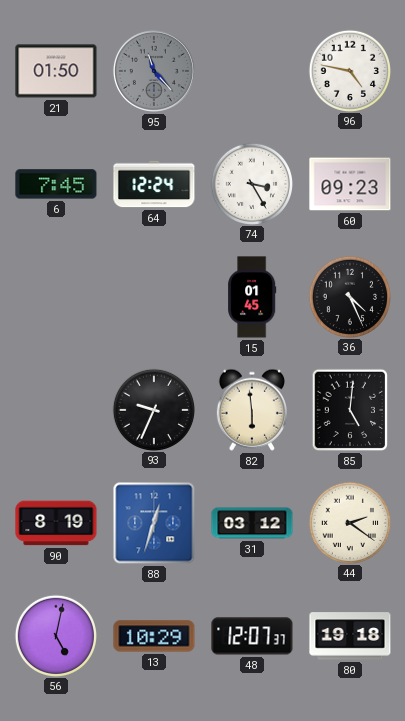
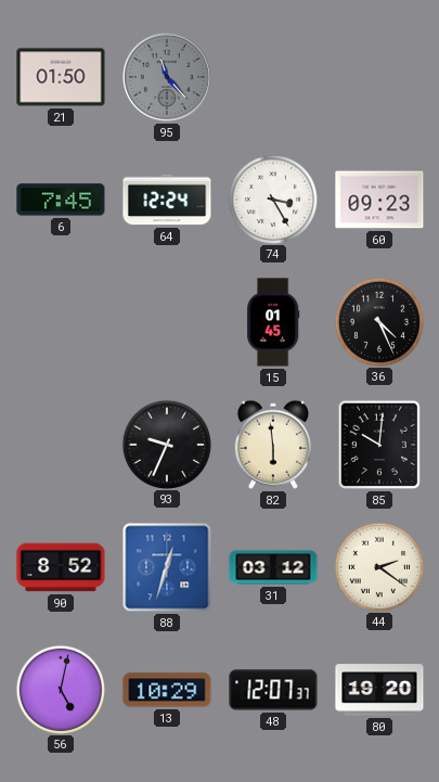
96: 4:47 -> none
85: 5:01 -> 10:01
90: 8:19 -> 8:52
80: 19:18 -> 19:20
